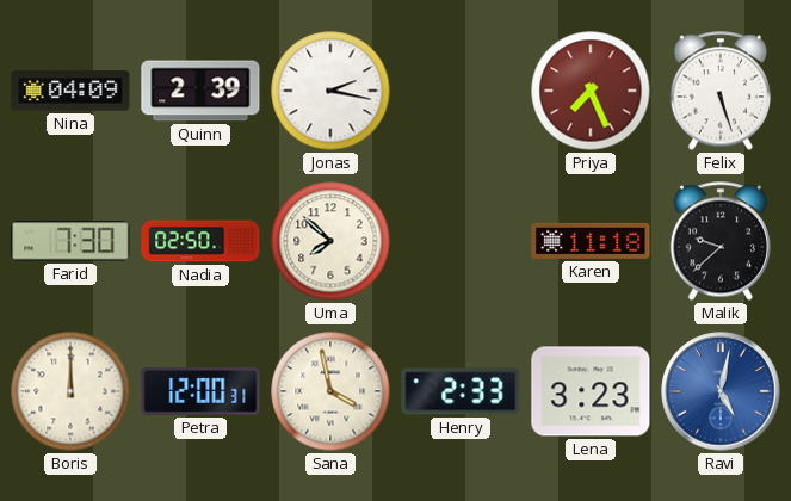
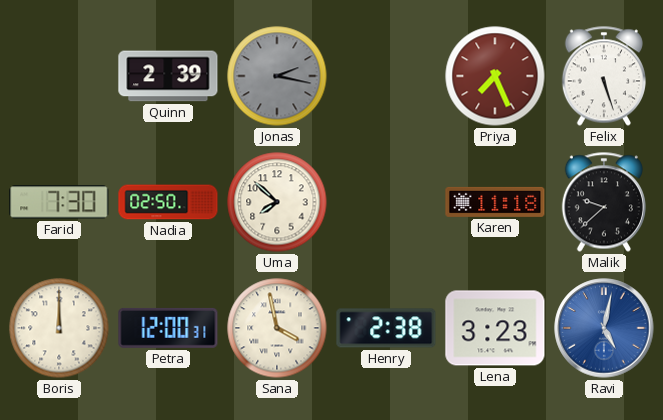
Nina: 04:09 -> none
Jonas dial: white -> grey
Henry: 2:33 -> 2:38
